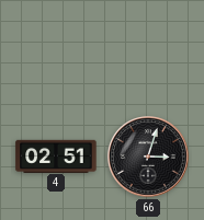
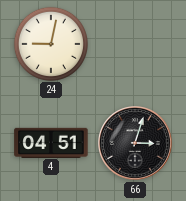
24: none -> 9:02
4: 02:51 -> 04:51
